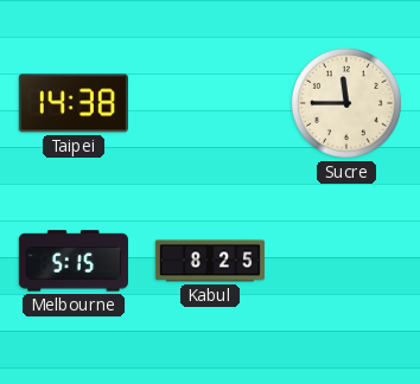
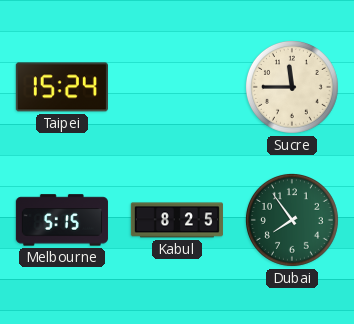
Taipei: 14:38 -> 15:24
Dubai: none -> 7:54
